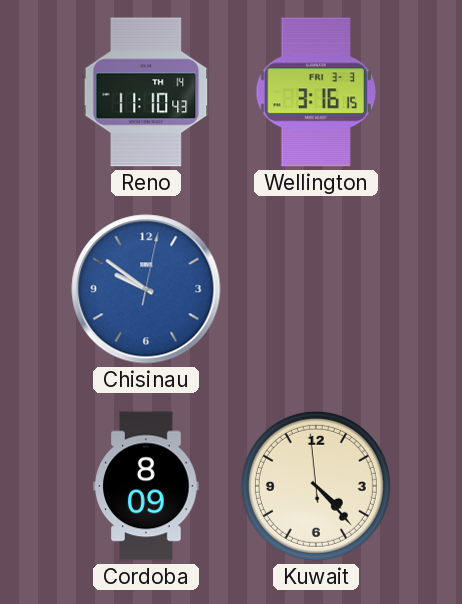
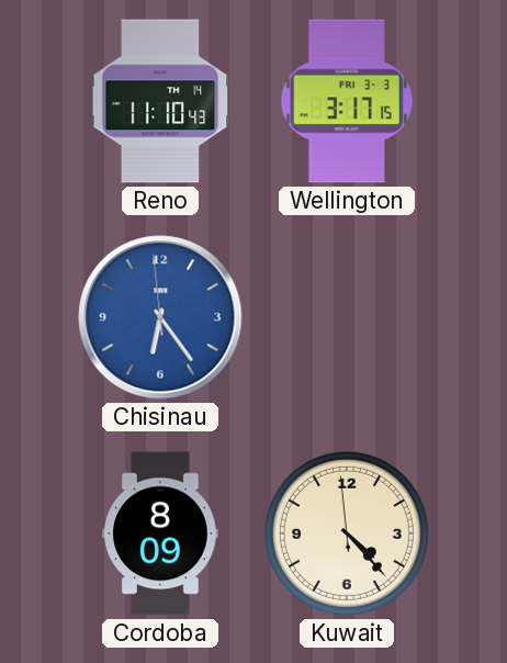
Wellington: 3:16 -> 3:17
Chisinau: 9:51 -> 6:23
